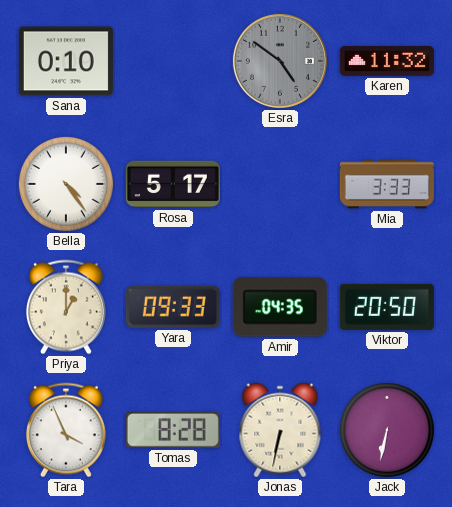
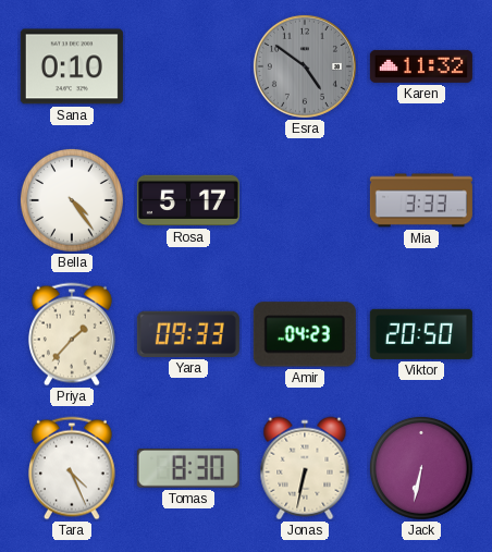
Priya: 1:00 -> 1:37
Amir: 04:35 -> 04:23
Tara: 3:56 -> 4:26
Tomas: 8:28 -> 8:30
